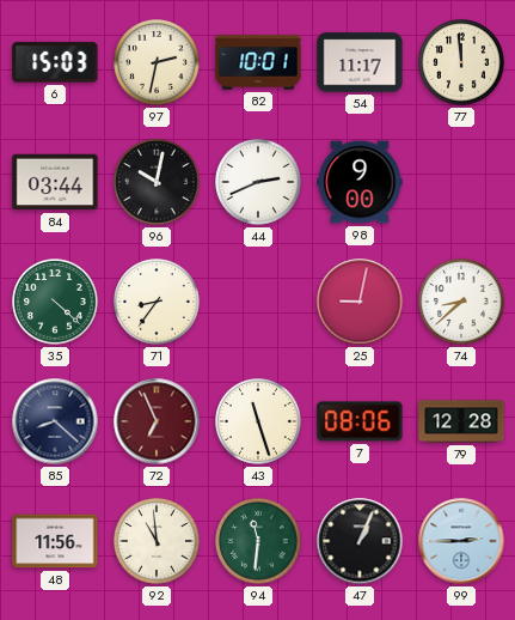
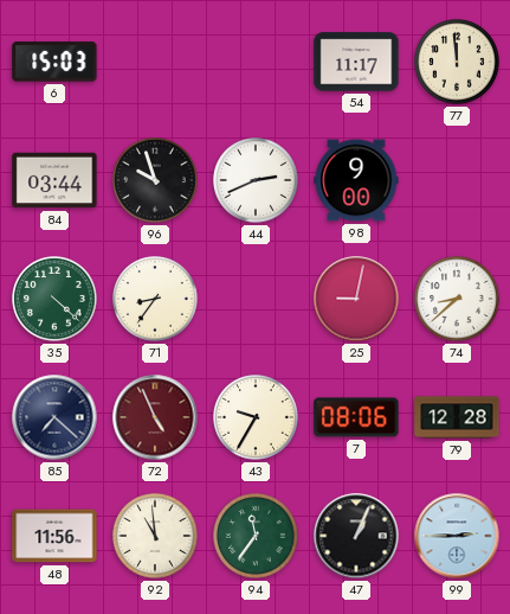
97: 2:32 -> none
82: 10:01 -> none
96: 10:02 -> 9:57
85: 8:22 -> 7:22
72: 6:56 -> 4:56
43: 11:27 -> 9:35
94: 11:31 -> 11:36
